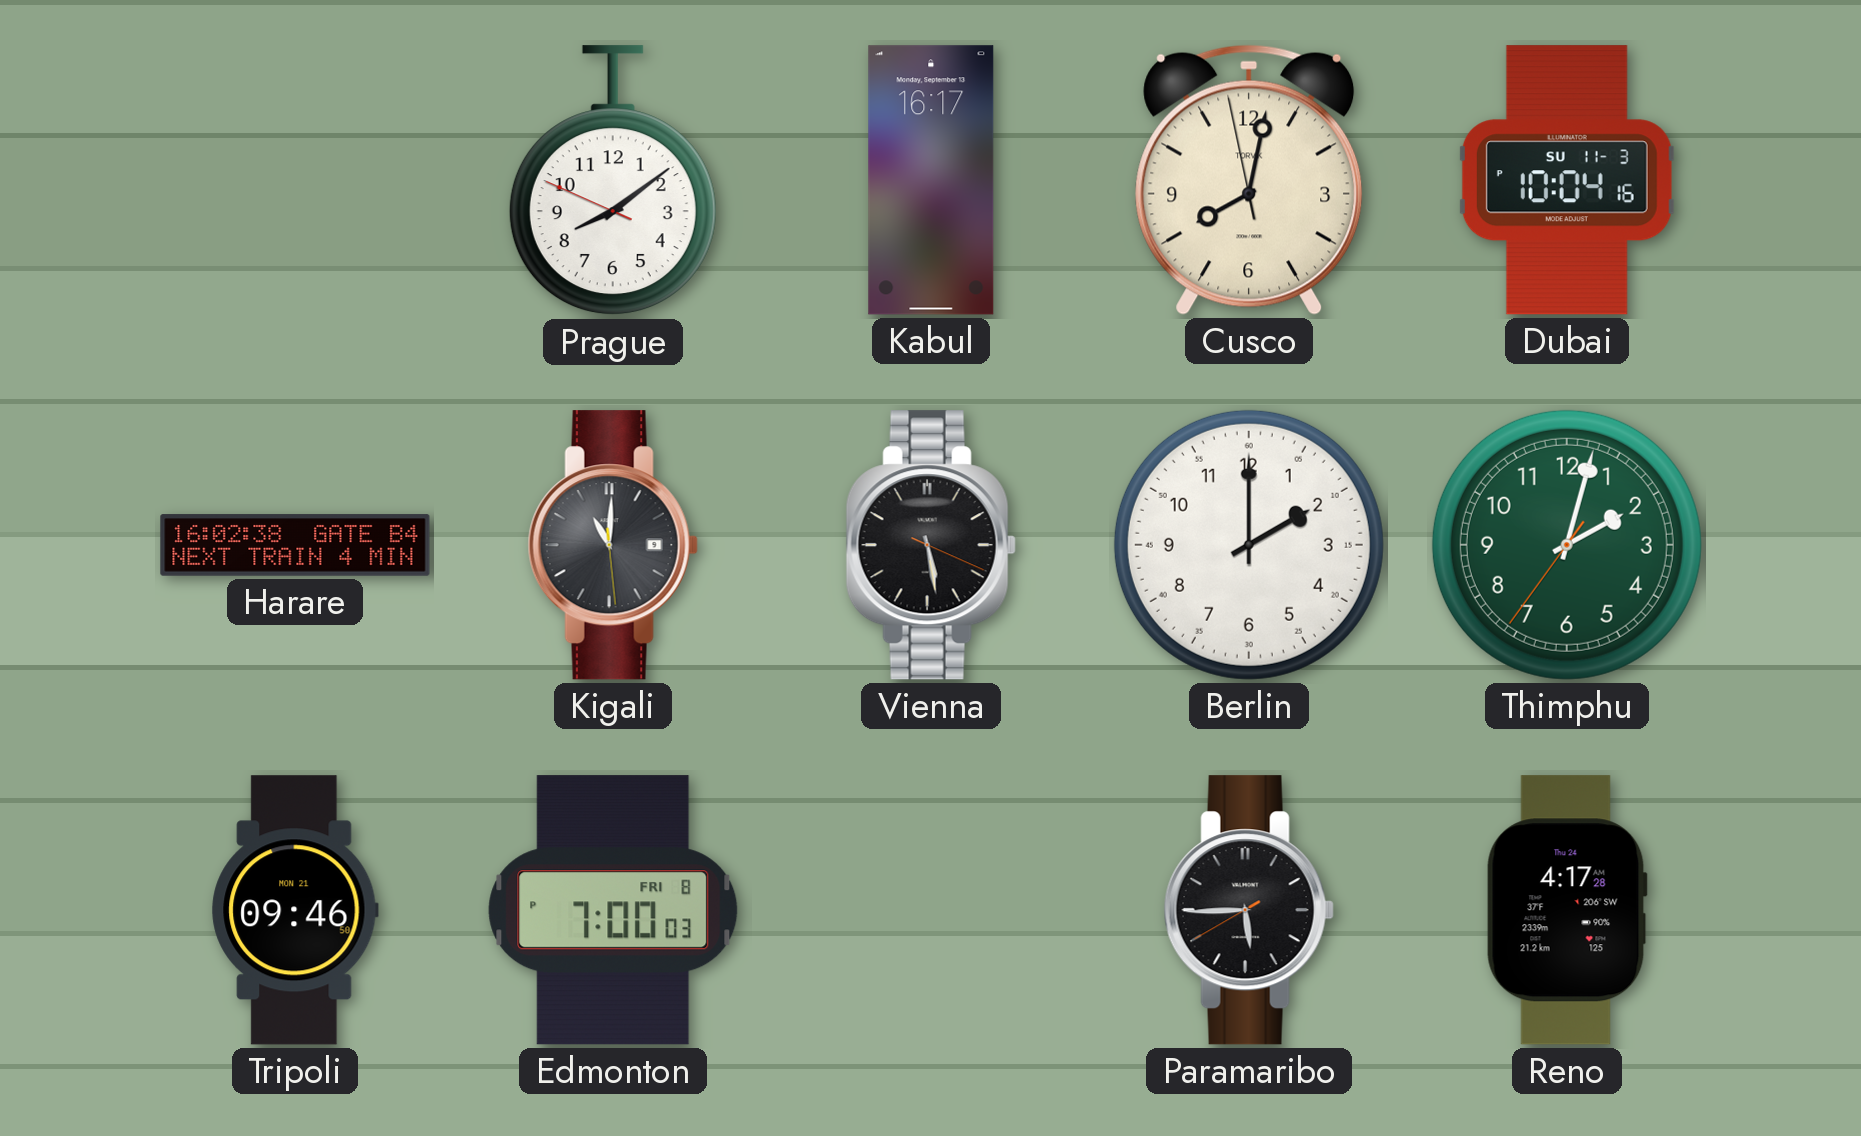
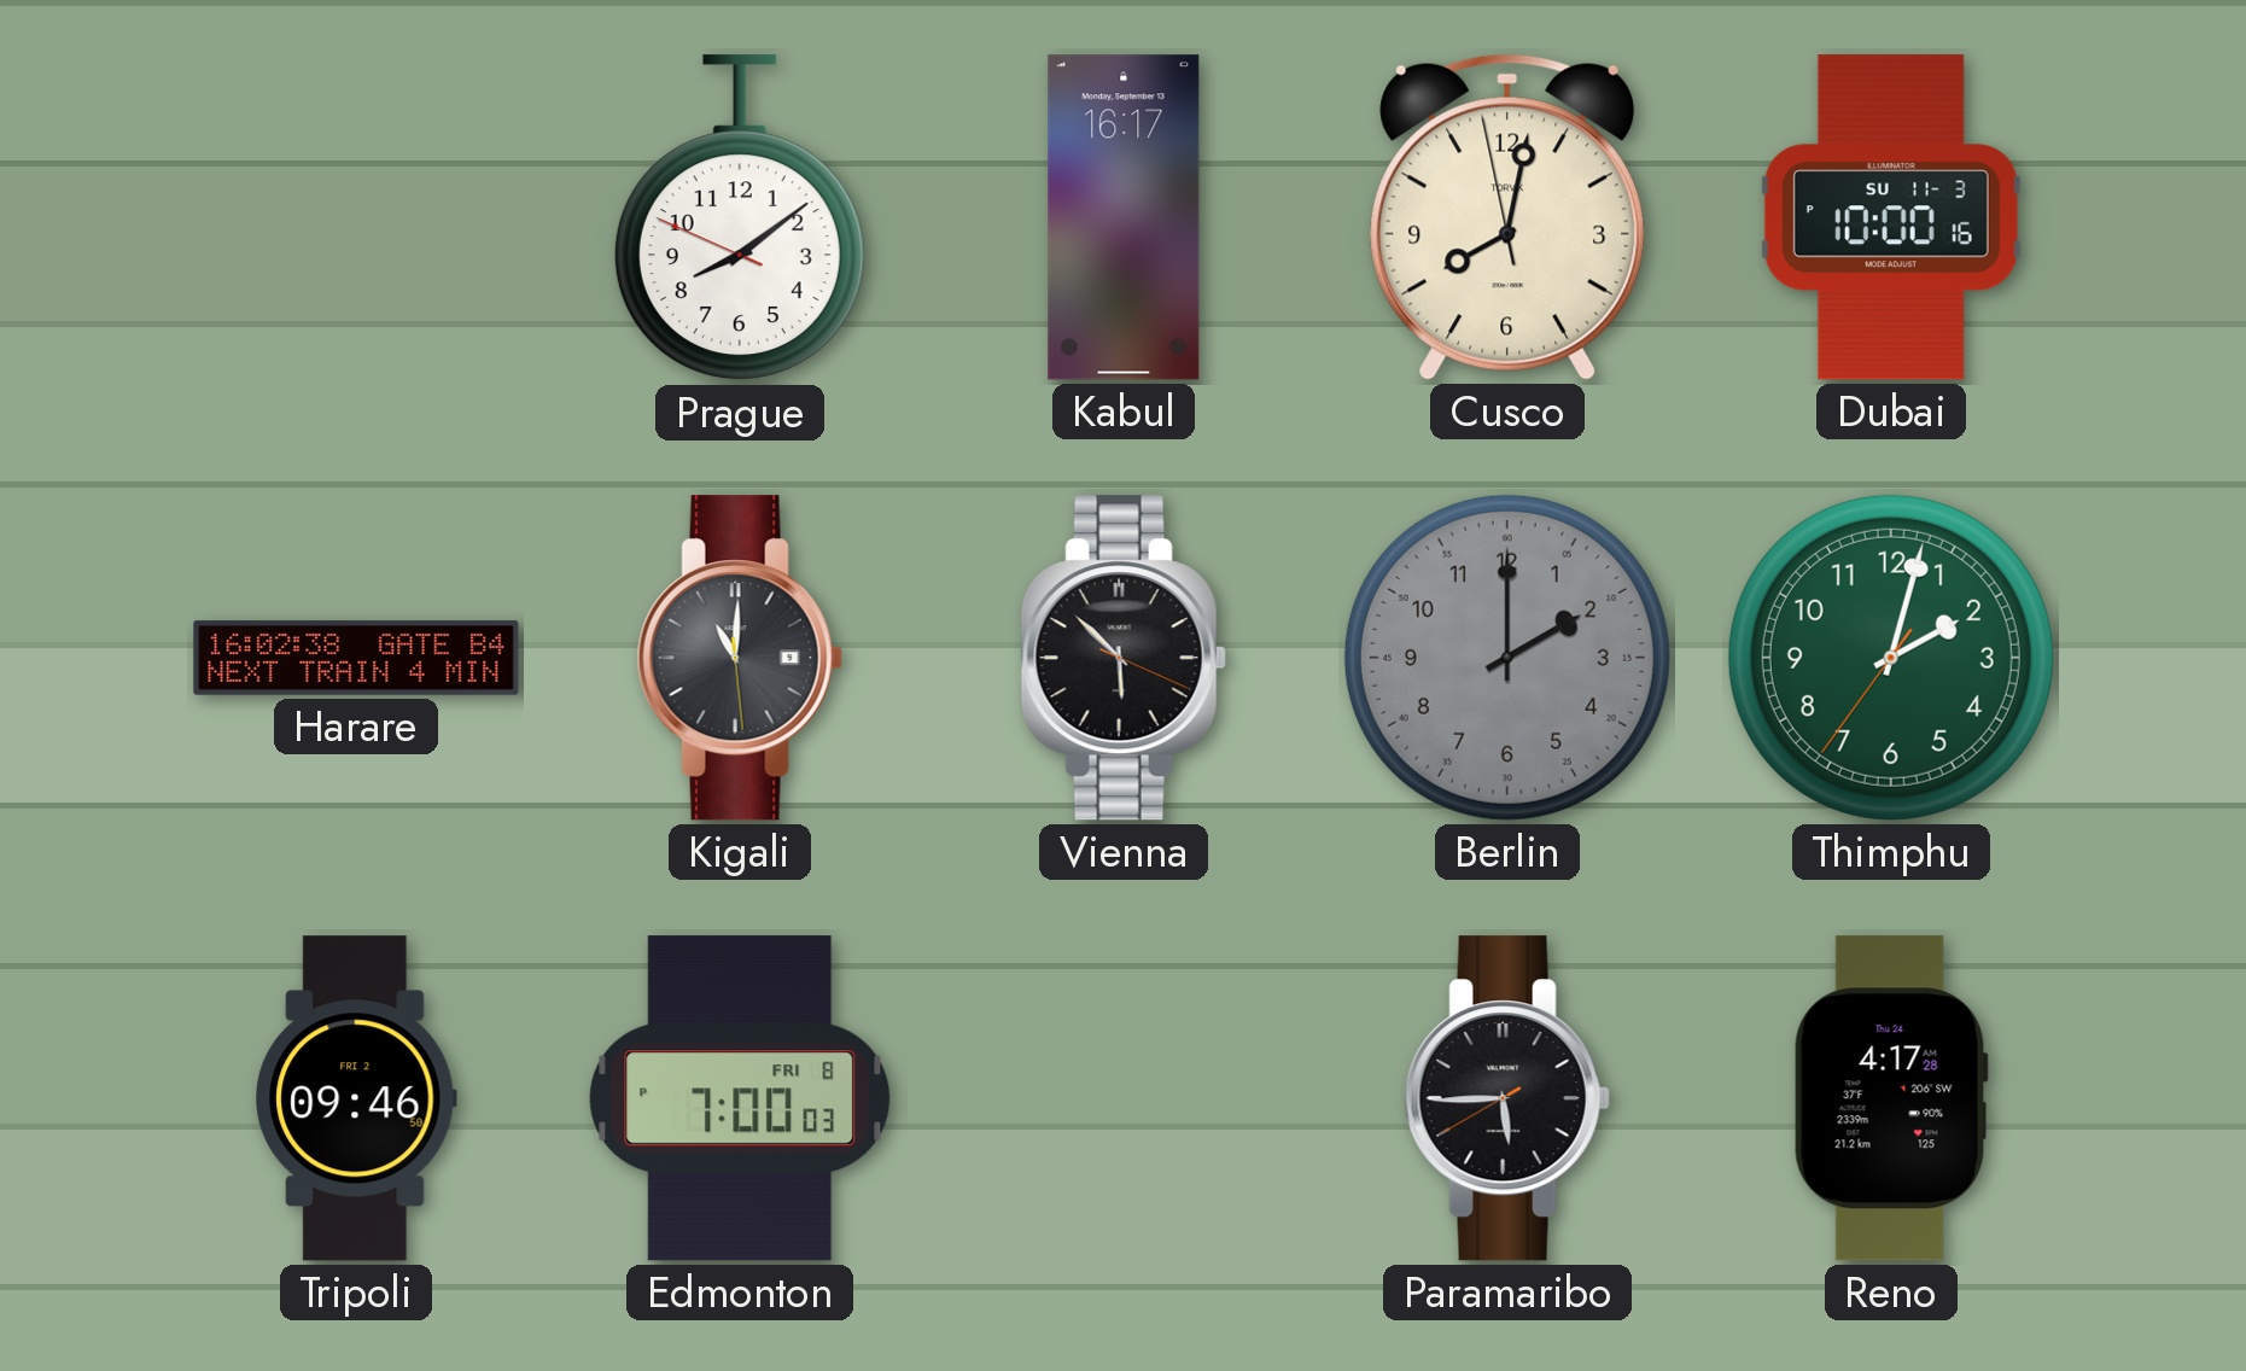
Dubai: 10:04 -> 10:00
Vienna: 5:28 -> 5:52
Berlin dial: white -> grey
Tripoli date: MON 21 -> FRI 2
